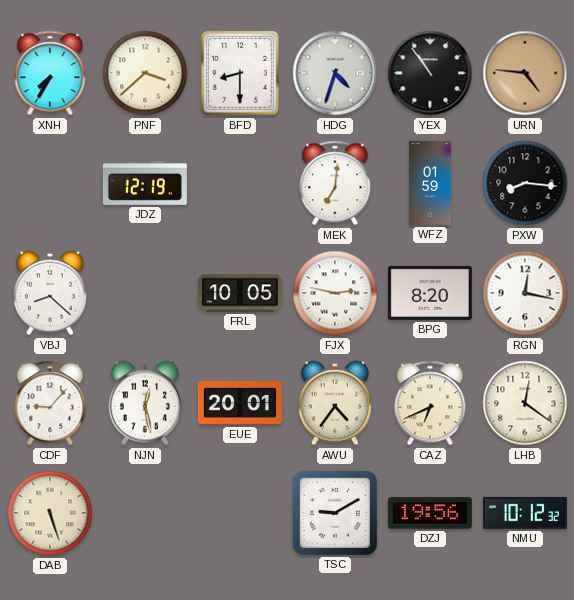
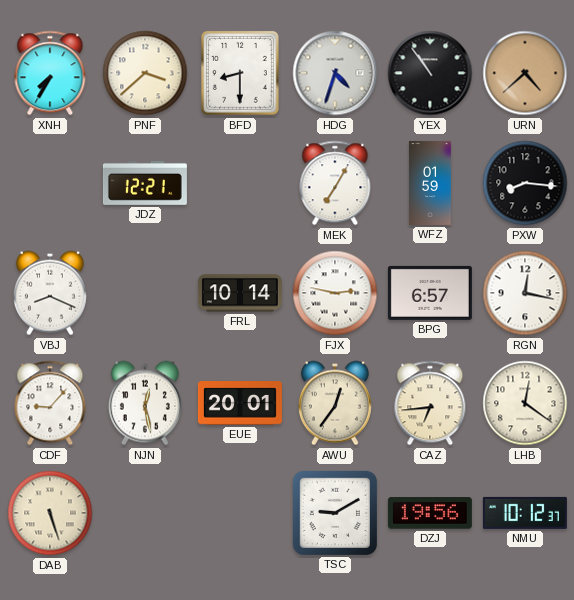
URN: 4:46 -> 4:38
JDZ: 12:19 -> 12:21
MEK: 7:01 -> 7:05
VBJ: 8:22 -> 8:19
FRL: 10:05 -> 10:14
BPG: 8:20 -> 6:57
AWU: 4:36 -> 12:36
CAZ: 6:41 -> 6:44
NMU: 10:12:32 -> 10:12:37
